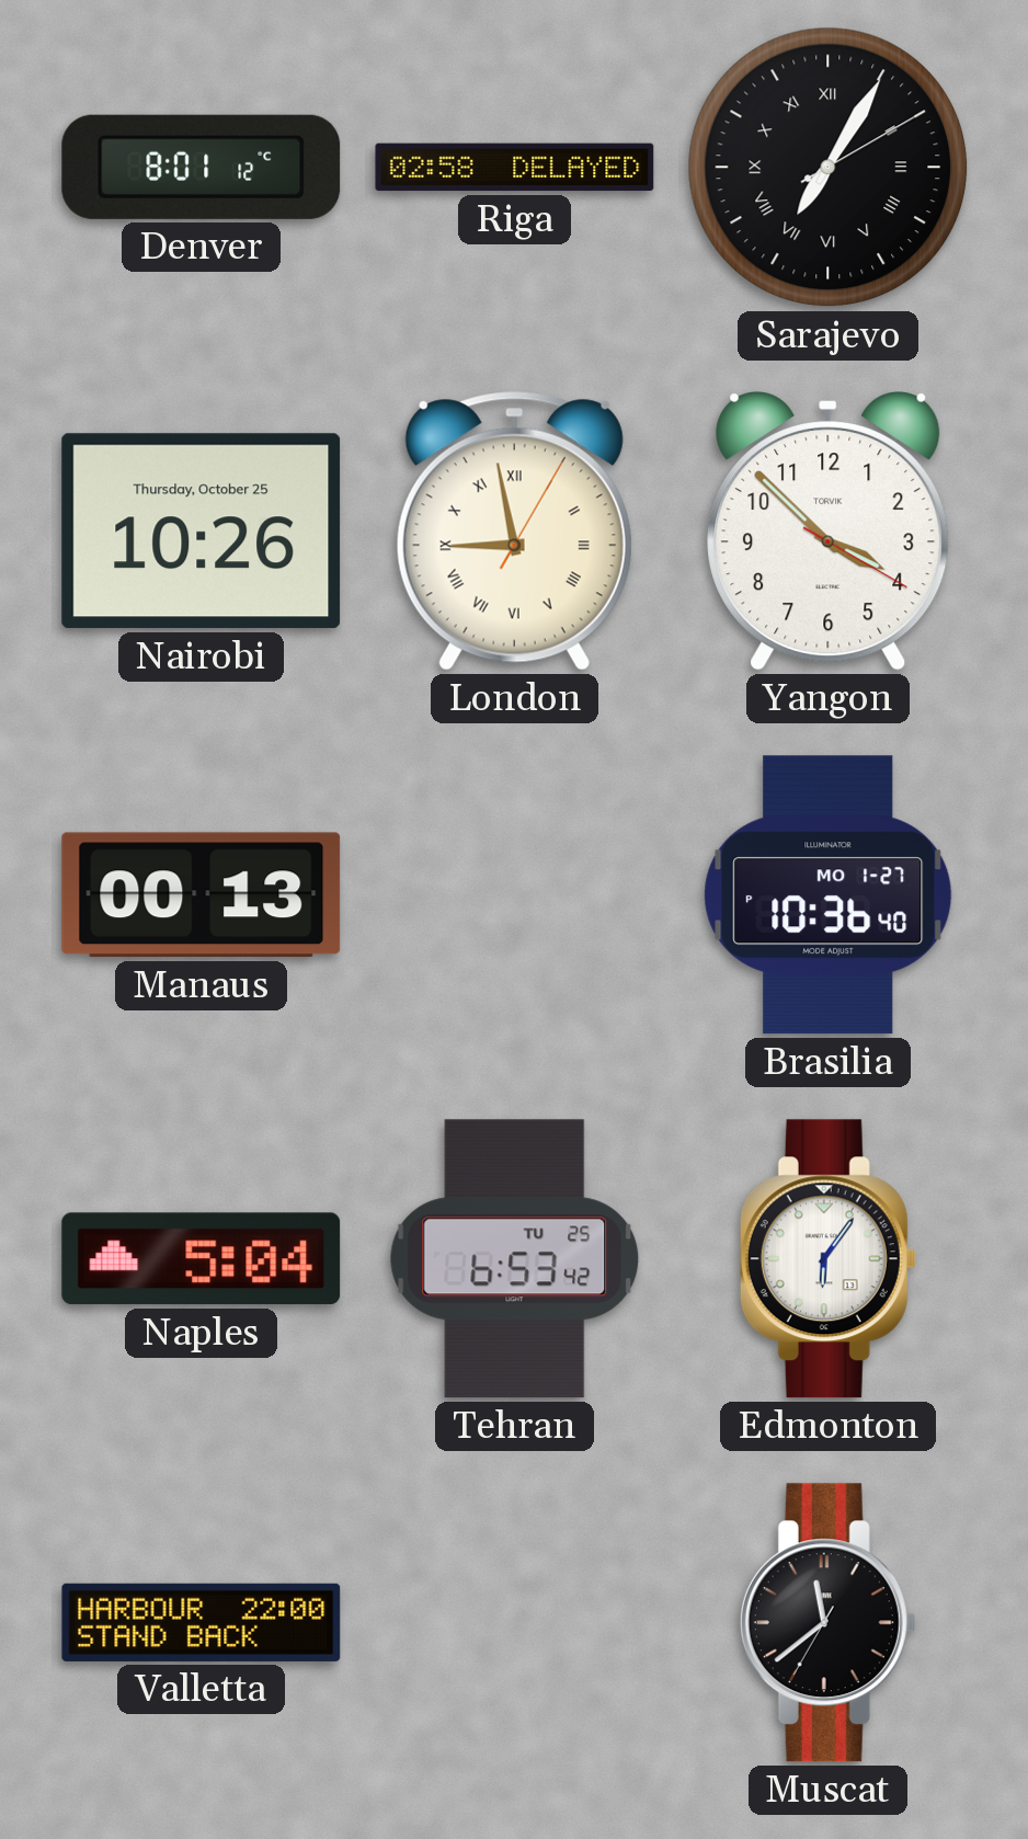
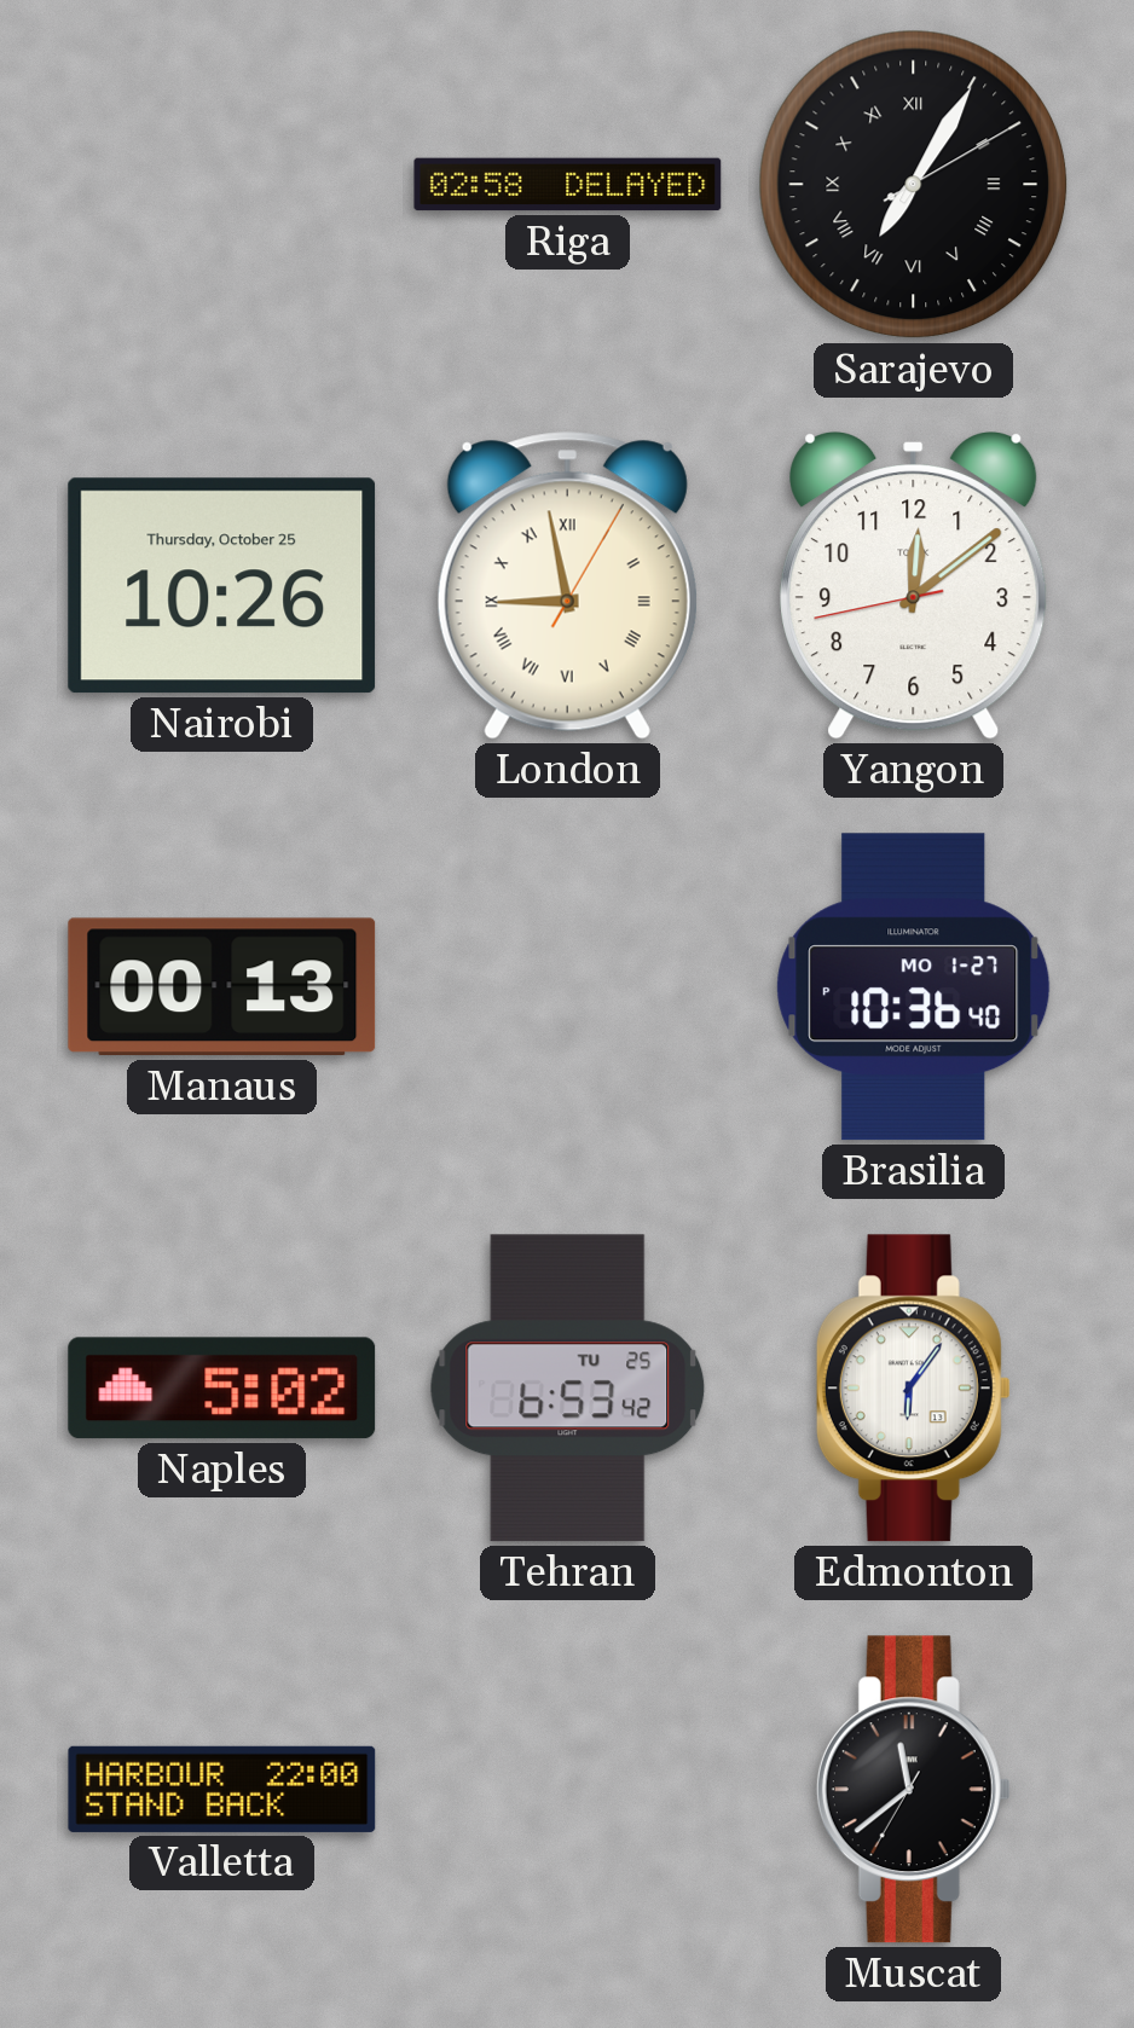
Denver: 8:01 -> none
Yangon: 3:52 -> 12:08
Naples: 5:04 -> 5:02
